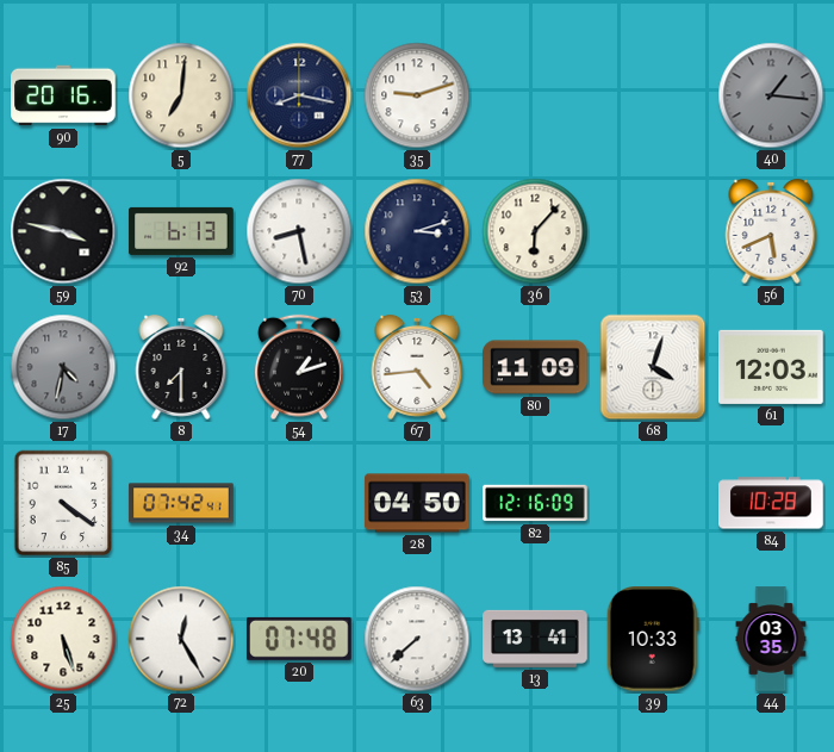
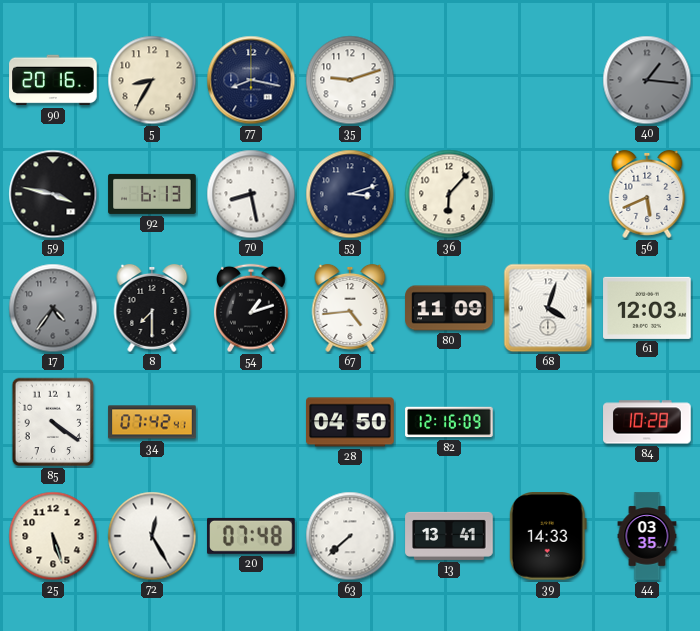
5: 7:01 -> 8:35
17: 4:32 -> 4:36
39: 10:33 -> 14:33
